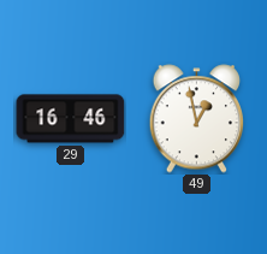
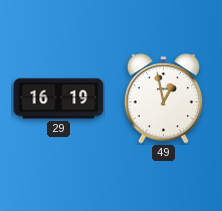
29: 16:46 -> 16:19
